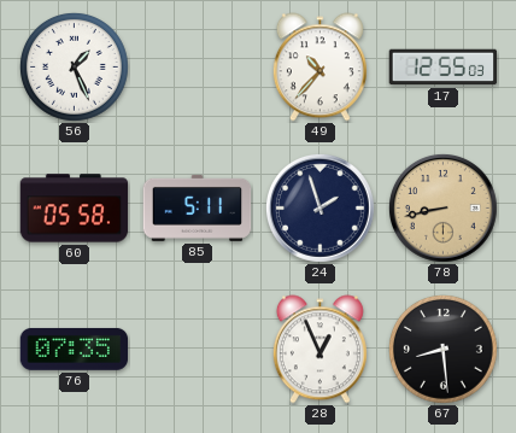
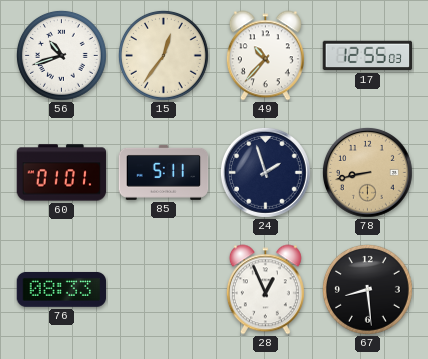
56: 1:26 -> 10:42
15: none -> 12:36
60: 05:58 -> 01:01
76: 07:35 -> 08:33
